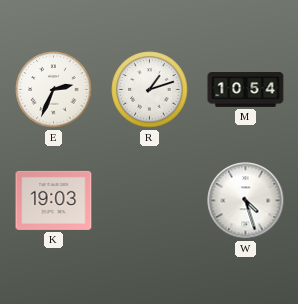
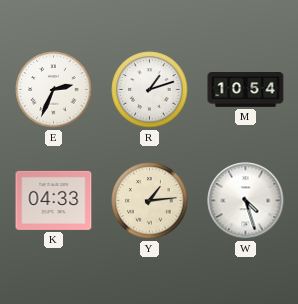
K: 19:03 -> 04:33
Y: none -> 1:14
